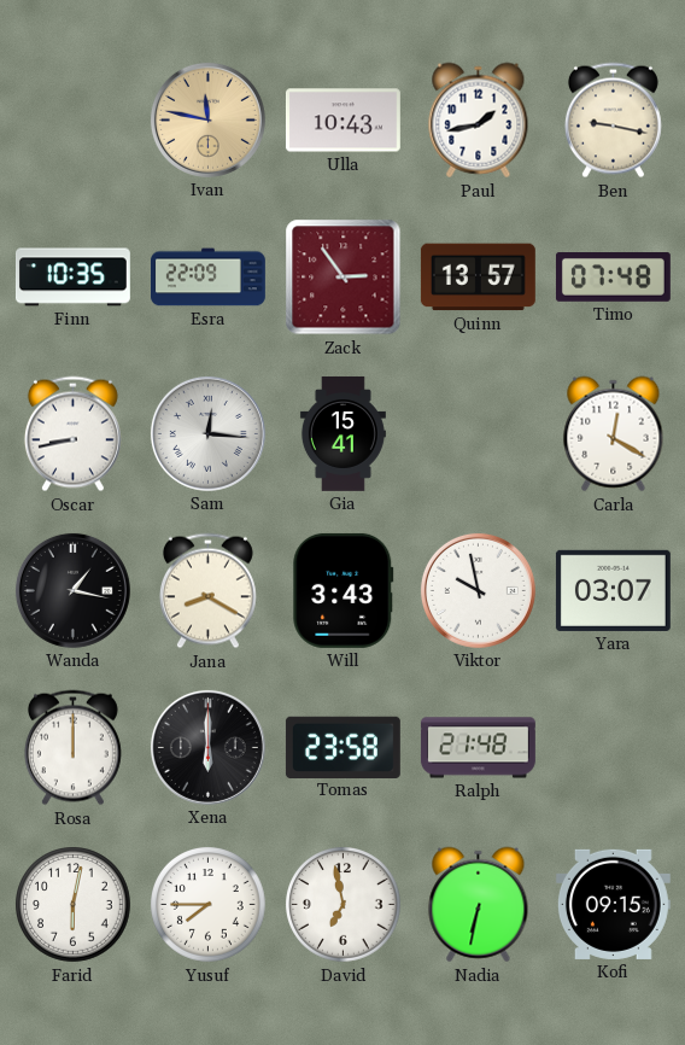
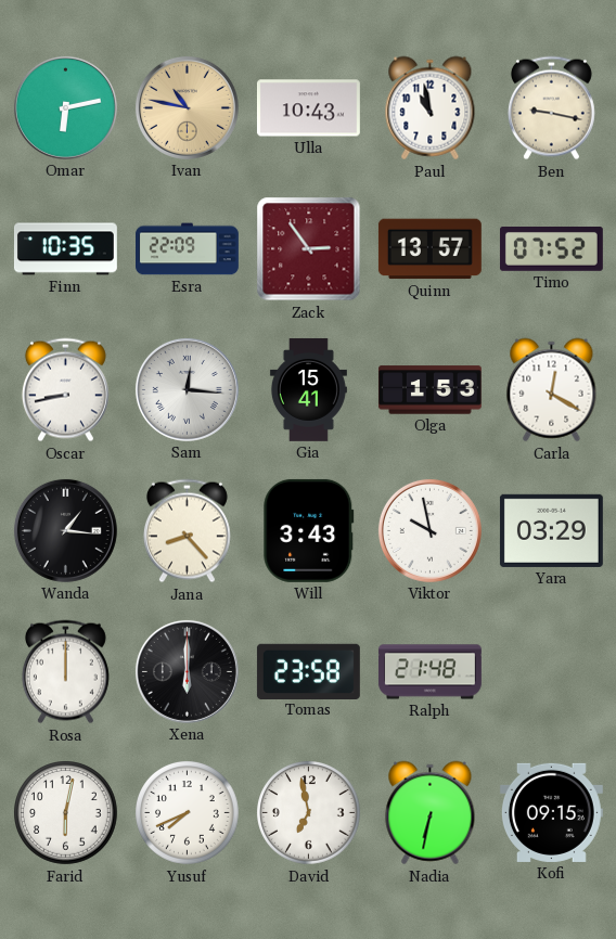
Omar: none -> 6:13
Ivan: 11:47 -> 10:47
Paul: 1:43 -> 10:58
Timo: 07:48 -> 07:52
Olga: none -> 1:53
Wanda: 1:17 -> 1:16
Jana: 8:20 -> 8:23
Yara: 03:07 -> 03:29
Yusuf: 7:45 -> 7:41
